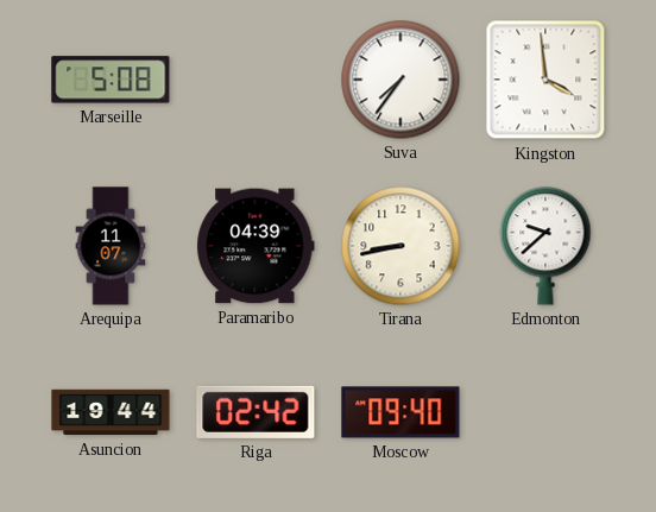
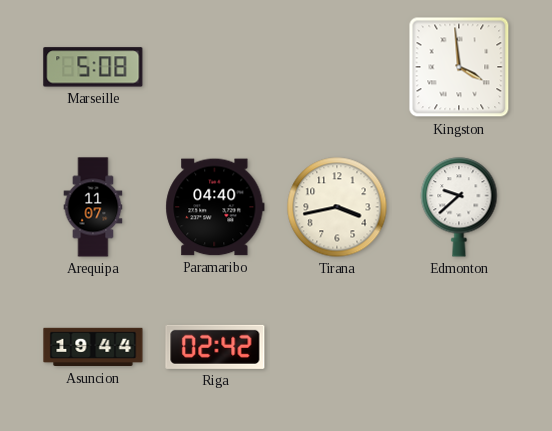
Suva: 7:36 -> none
Paramaribo: 04:39 -> 04:40
Tirana: 8:43 -> 3:43
Moscow: 09:40 -> none
